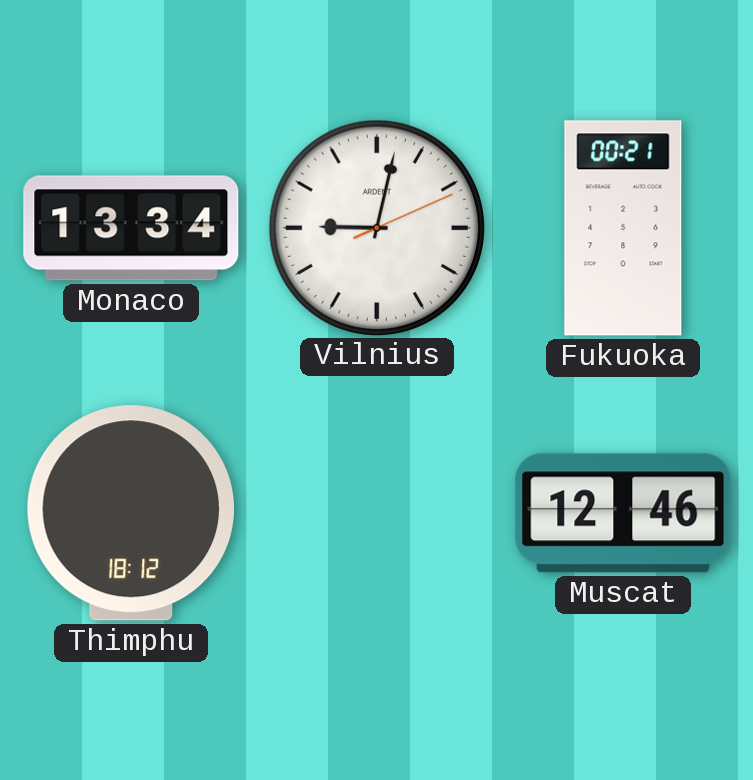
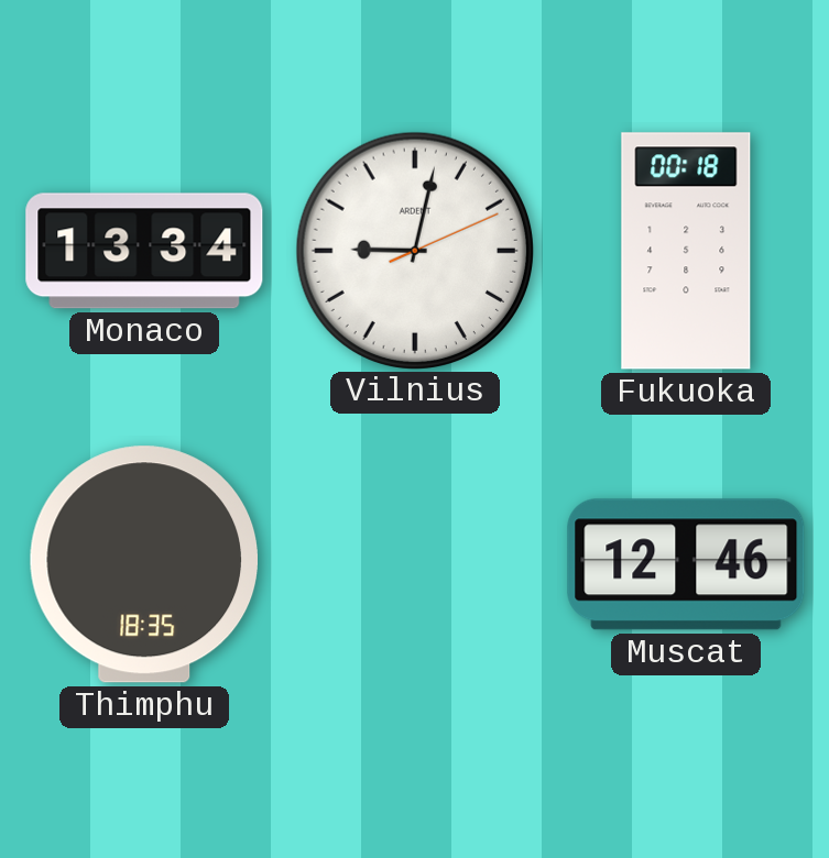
Fukuoka: 00:21 -> 00:18
Thimphu: 18:12 -> 18:35
